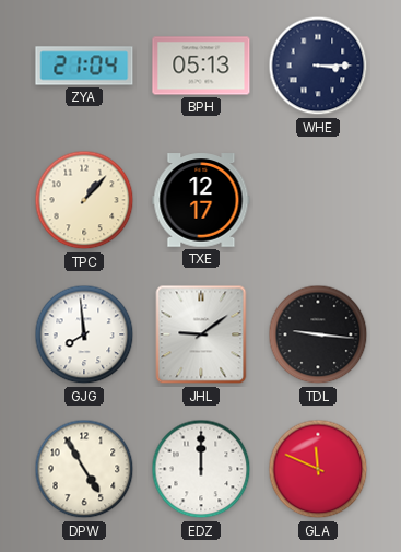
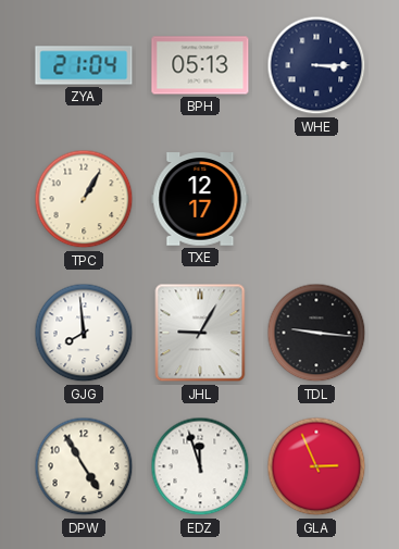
TPC: 1:07 -> 1:05
JHL: 9:09 -> 9:05
EDZ: 12:00 -> 11:57
GLA: 11:49 -> 2:56
